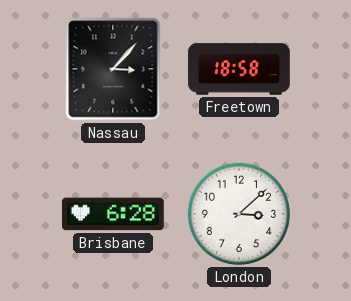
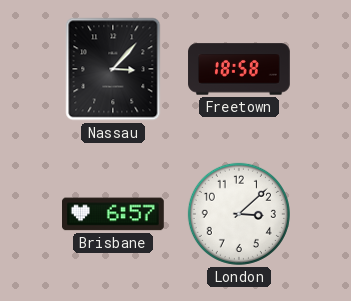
Brisbane: 6:28 -> 6:57
